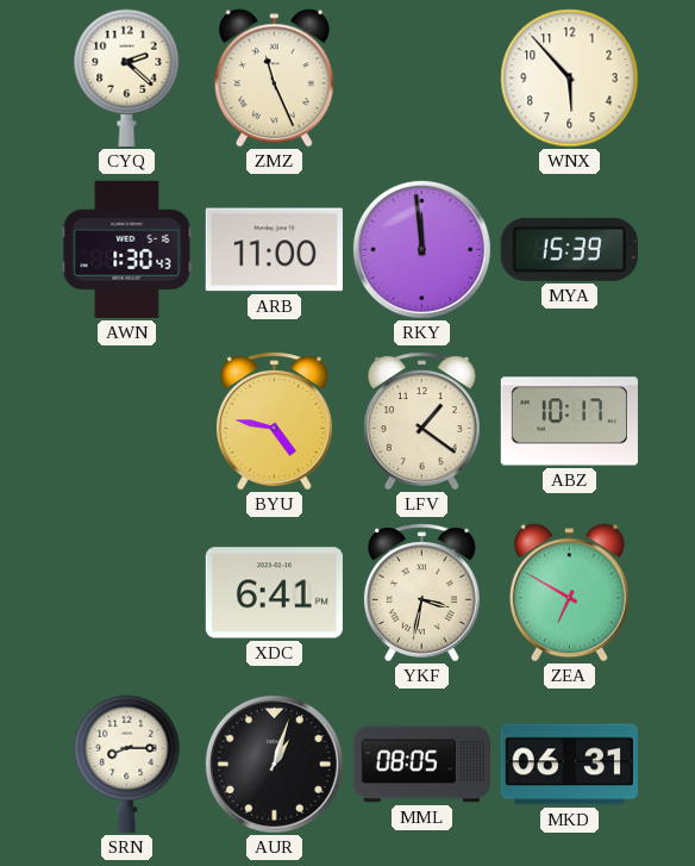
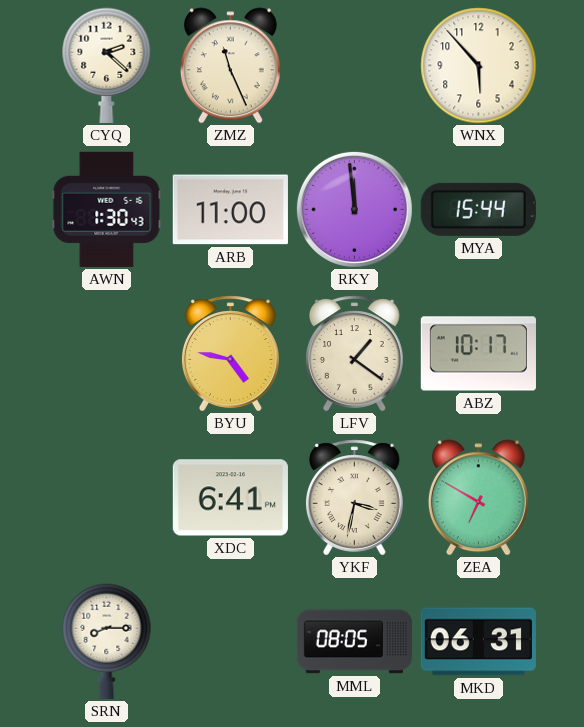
MYA: 15:39 -> 15:44
AUR: 1:03 -> none
